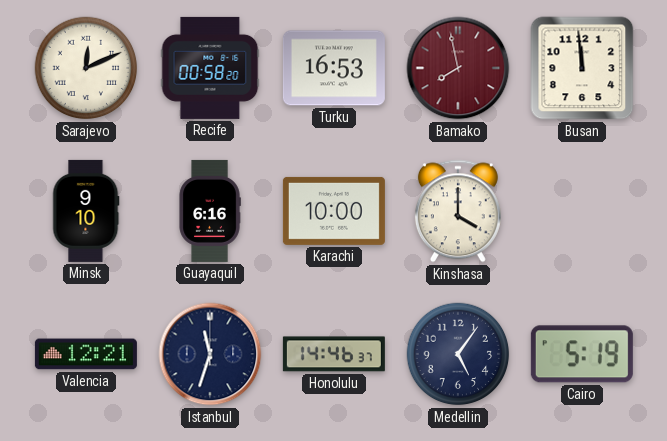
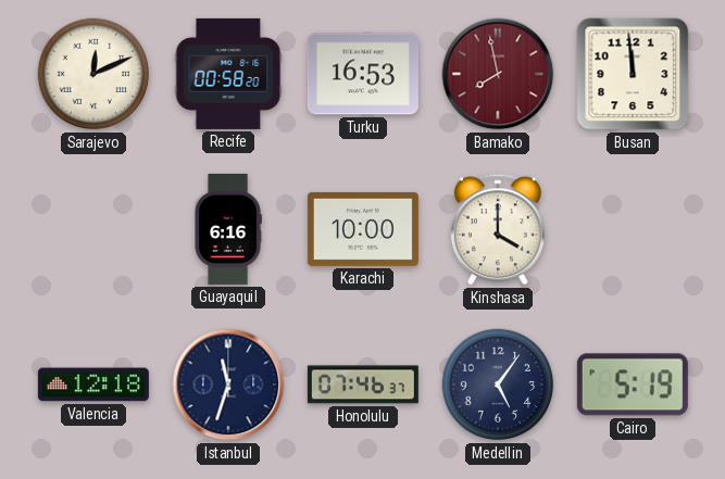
Minsk: 9:10 -> none
Valencia: 12:21 -> 12:18
Honolulu: 14:46 -> 07:46
